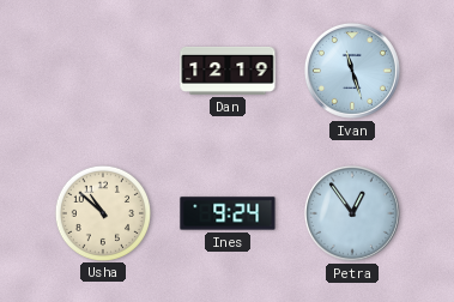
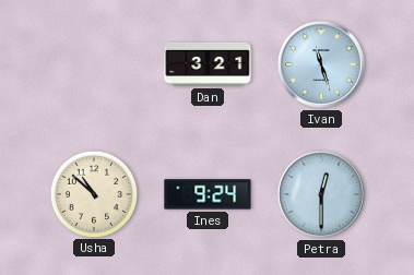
Dan: 12:19 -> 3:21
Petra: 12:54 -> 12:30
